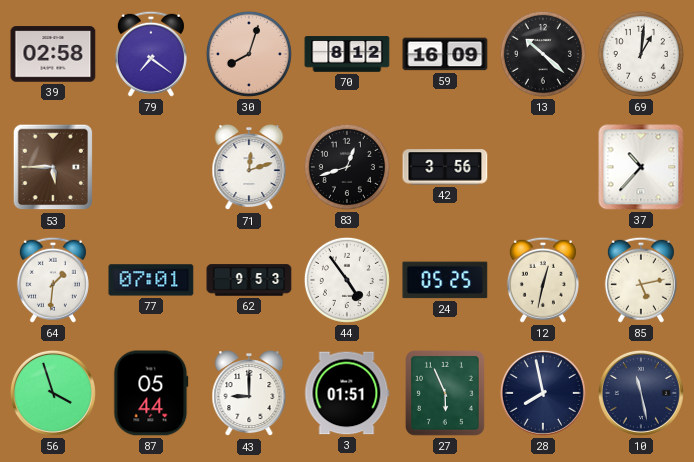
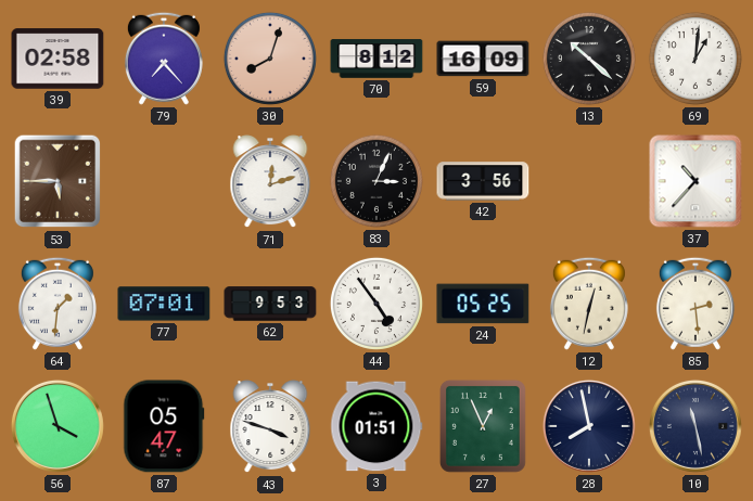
79: 7:21 -> 7:23
83: 12:42 -> 3:04
85: 5:13 -> 2:29
87: 05:44 -> 05:47
43: 9:00 -> 3:48
27: 5:56 -> 12:56
